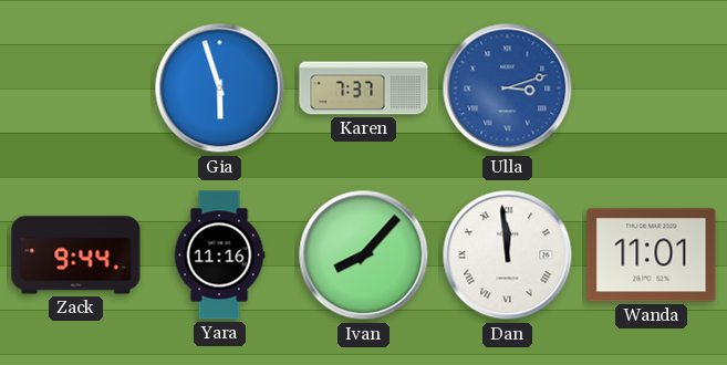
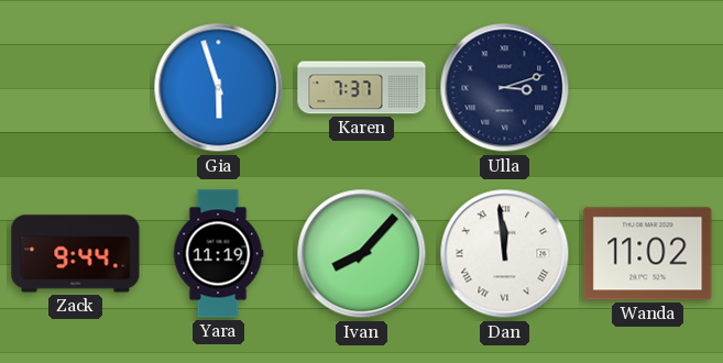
Ulla dial: blue -> navy
Yara: 11:16 -> 11:19
Wanda: 11:01 -> 11:02
